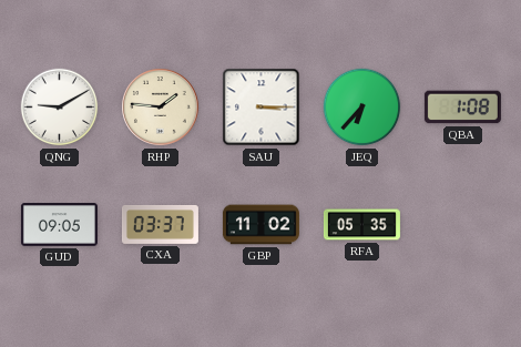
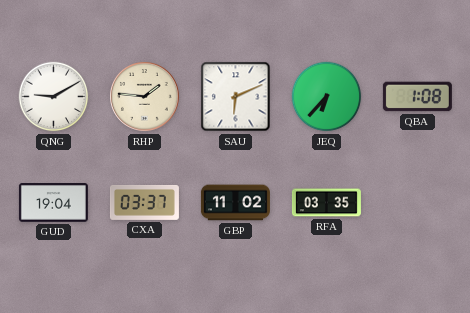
SAU: 3:15 -> 6:11
GUD: 09:05 -> 19:04
RFA: 05:35 -> 03:35
